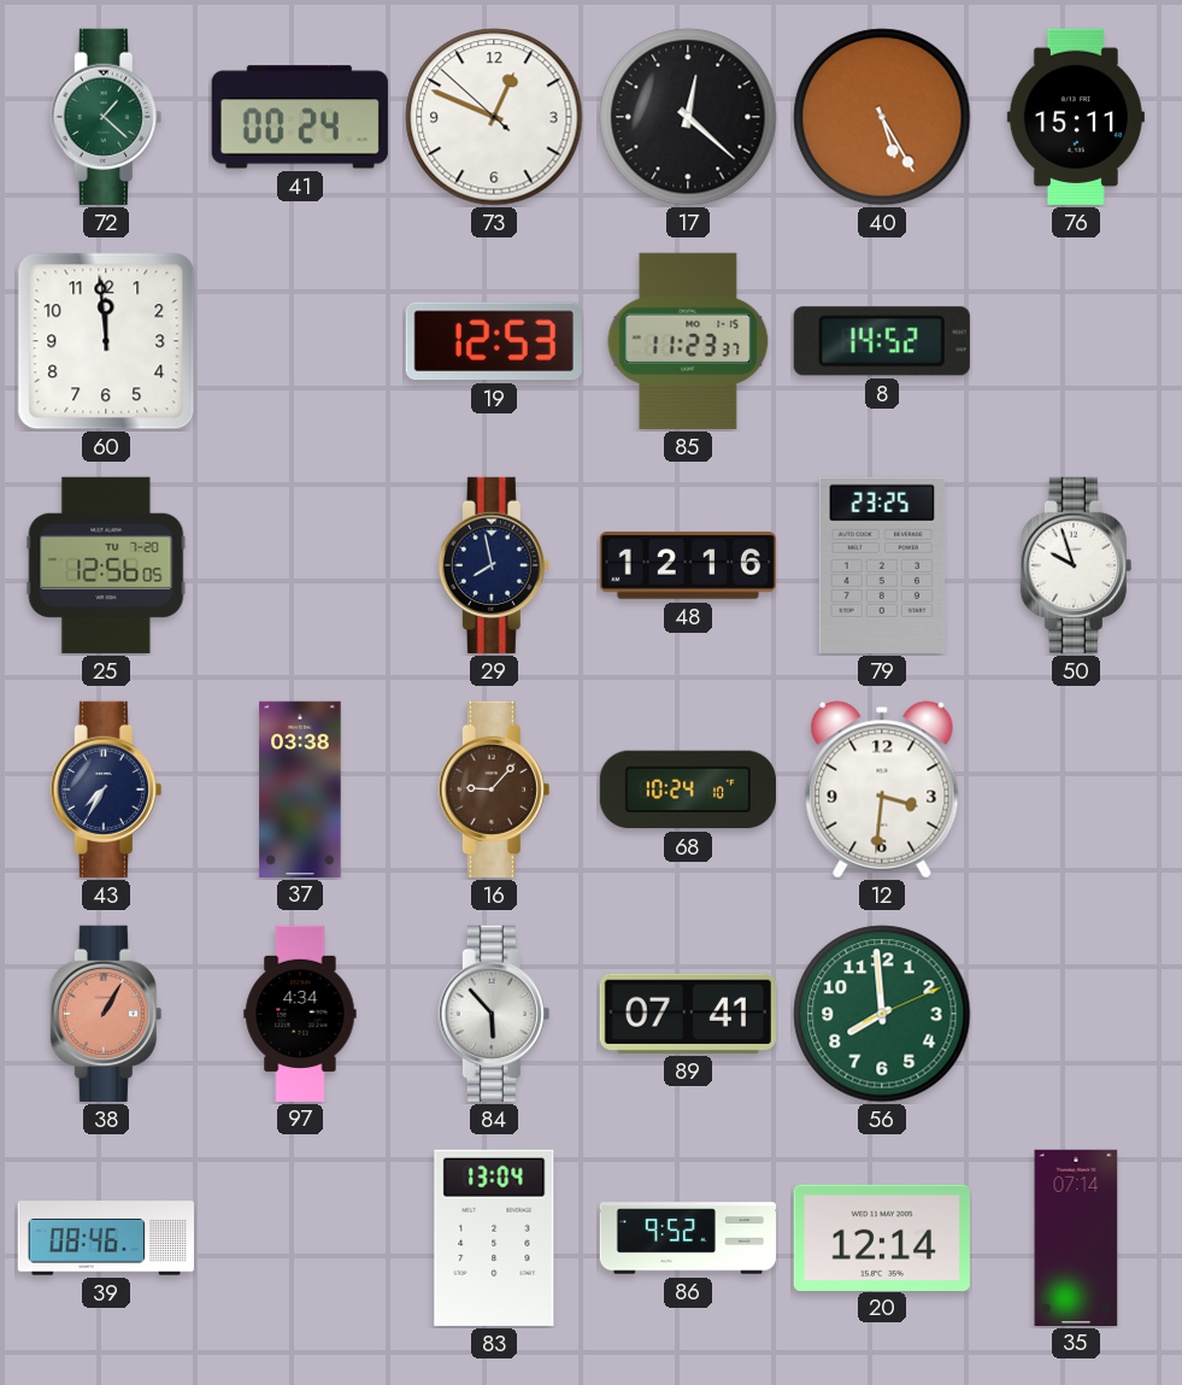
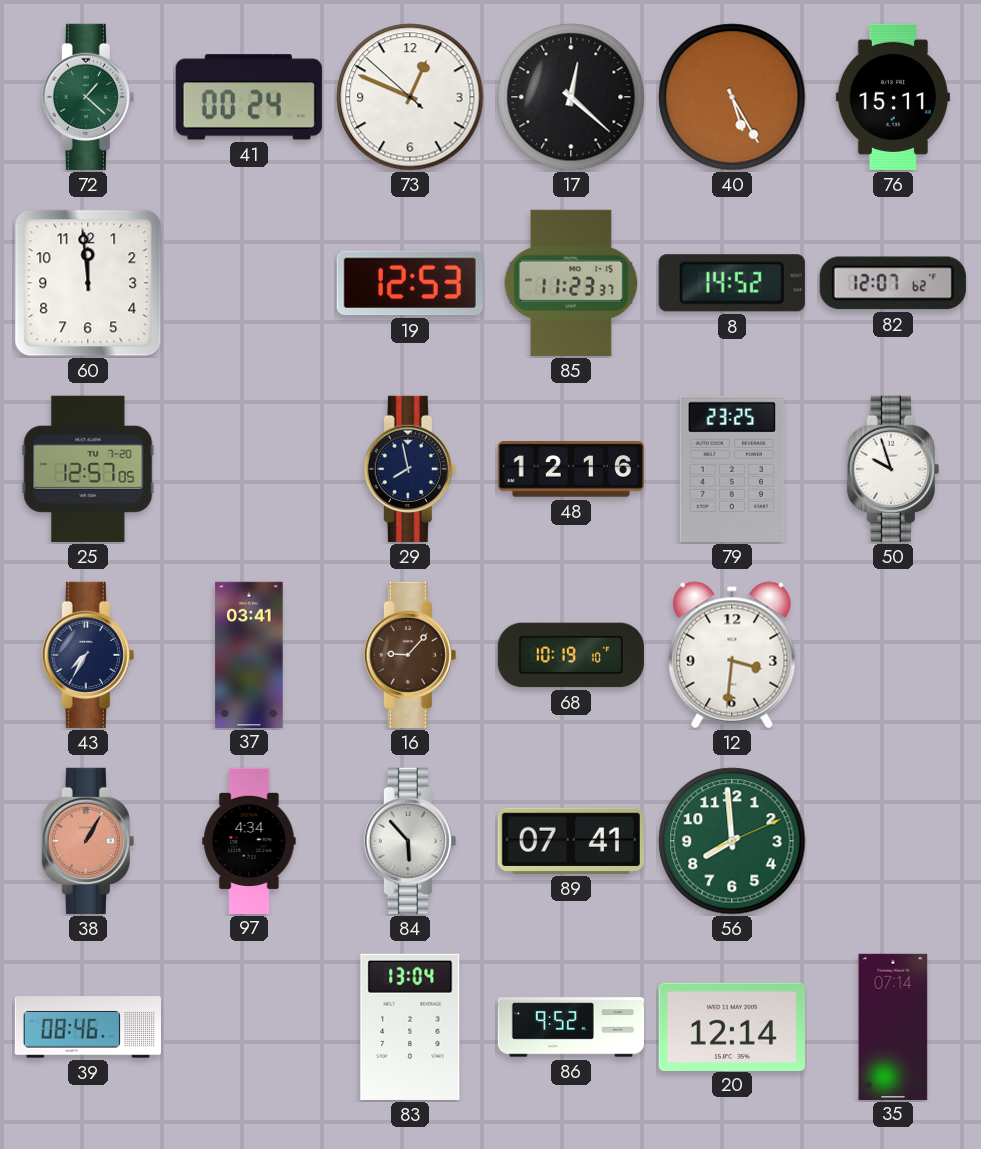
82: none -> 12:07
25: 12:56 -> 12:57
37: 03:38 -> 03:41
68: 10:24 -> 10:19
